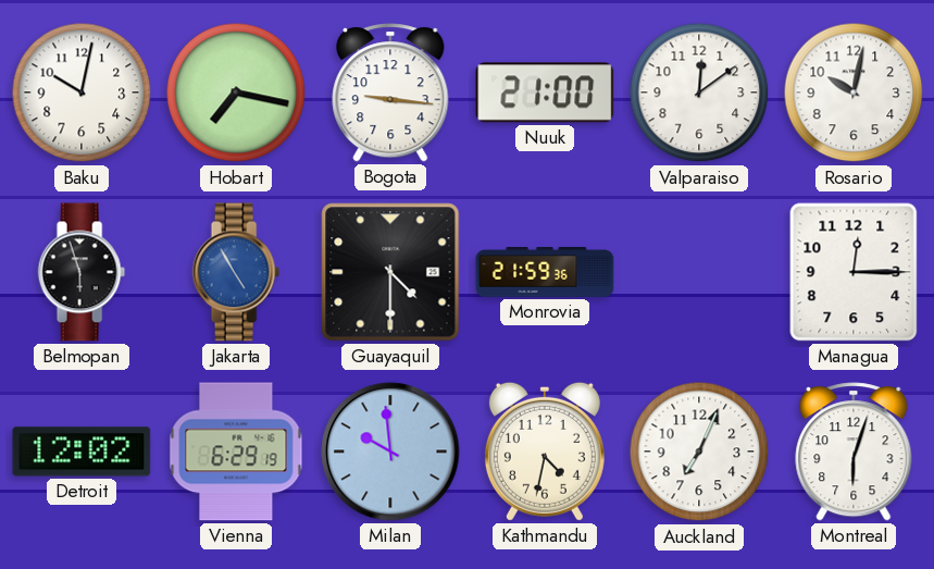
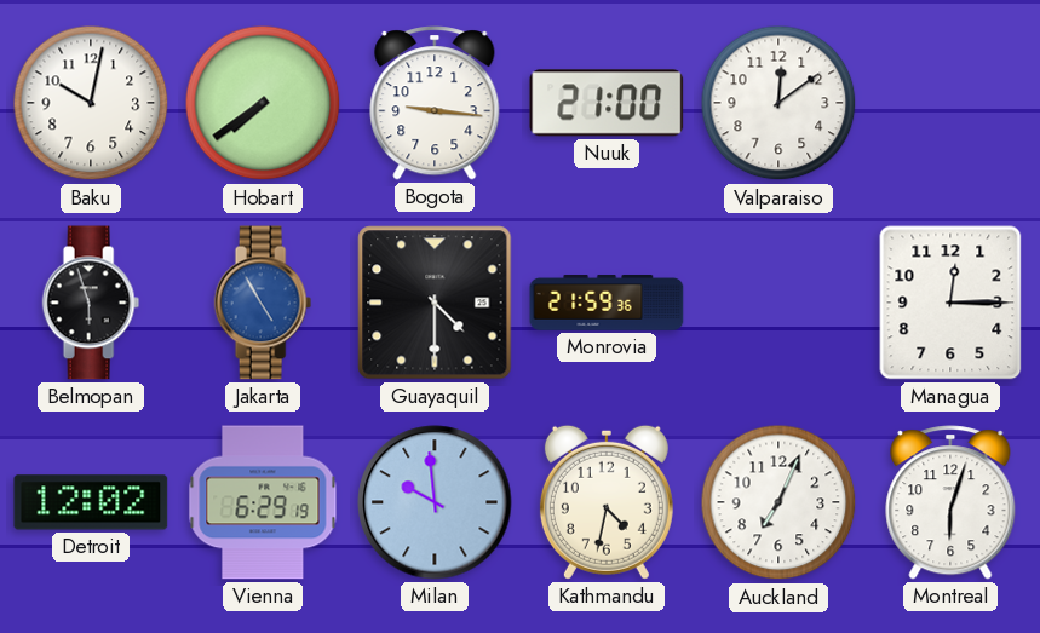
Hobart: 7:17 -> 7:39
Rosario: 10:02 -> none
